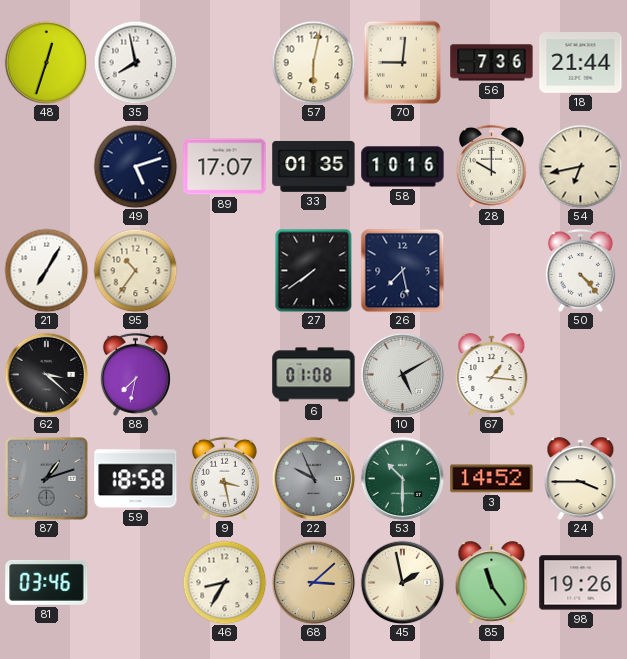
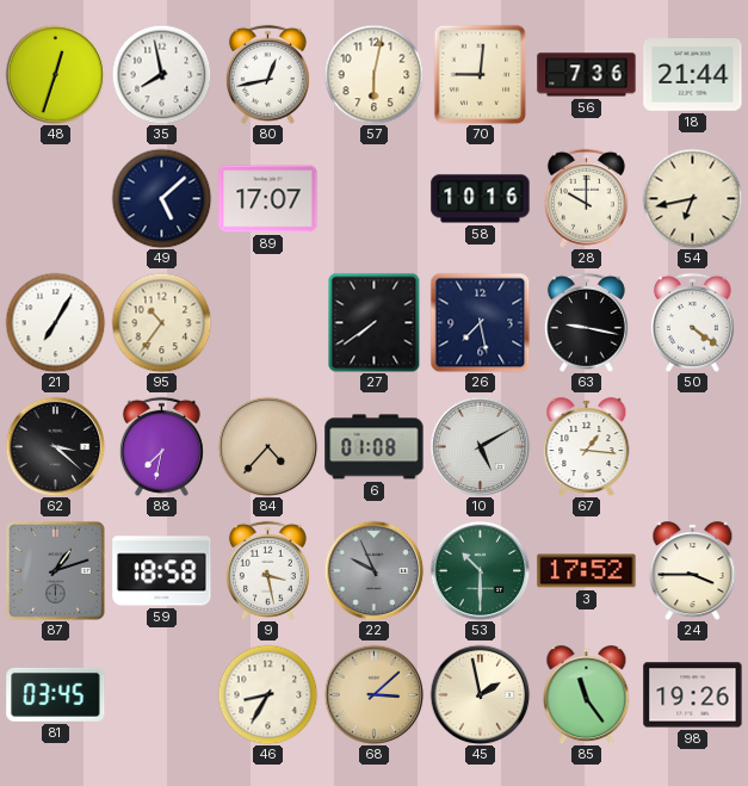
80: none -> 12:43
49: 5:12 -> 5:08
33: 01:35 -> none
63: none -> 9:17
50: 4:23 -> 4:21
84: none -> 4:37
3: 14:52 -> 17:52
81: 03:46 -> 03:45
